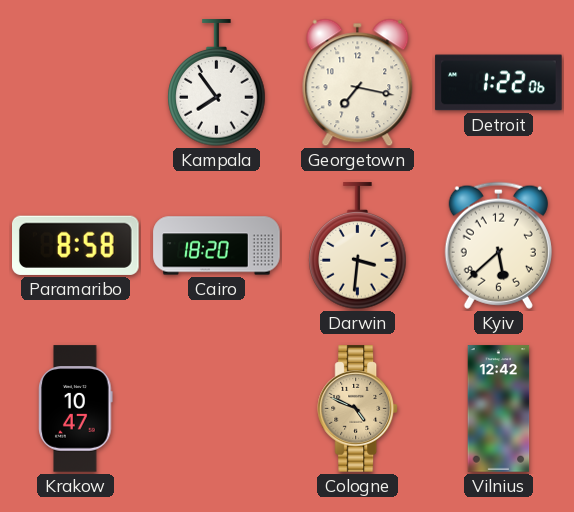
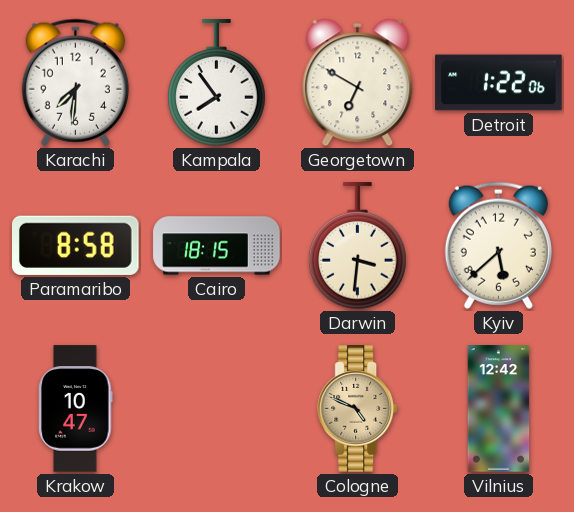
Karachi: none -> 7:31
Georgetown: 7:17 -> 6:50
Cairo: 18:20 -> 18:15
